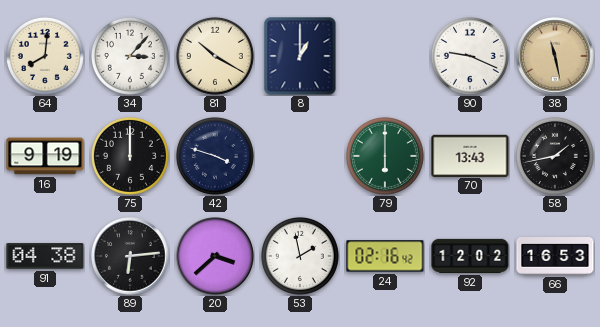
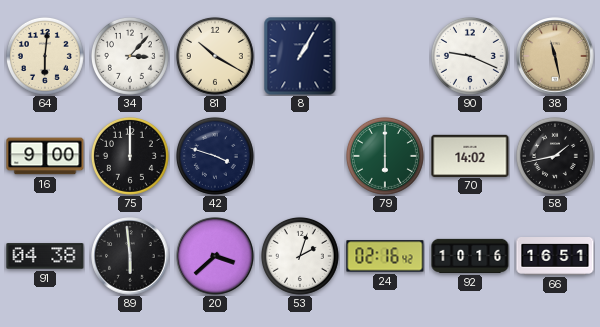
64: 8:01 -> 6:01
8: 1:00 -> 1:05
16: 9:19 -> 9:00
70: 13:43 -> 14:02
89: 6:14 -> 5:59
53: 1:58 -> 2:03
92: 12:02 -> 10:16
66: 16:53 -> 16:51
